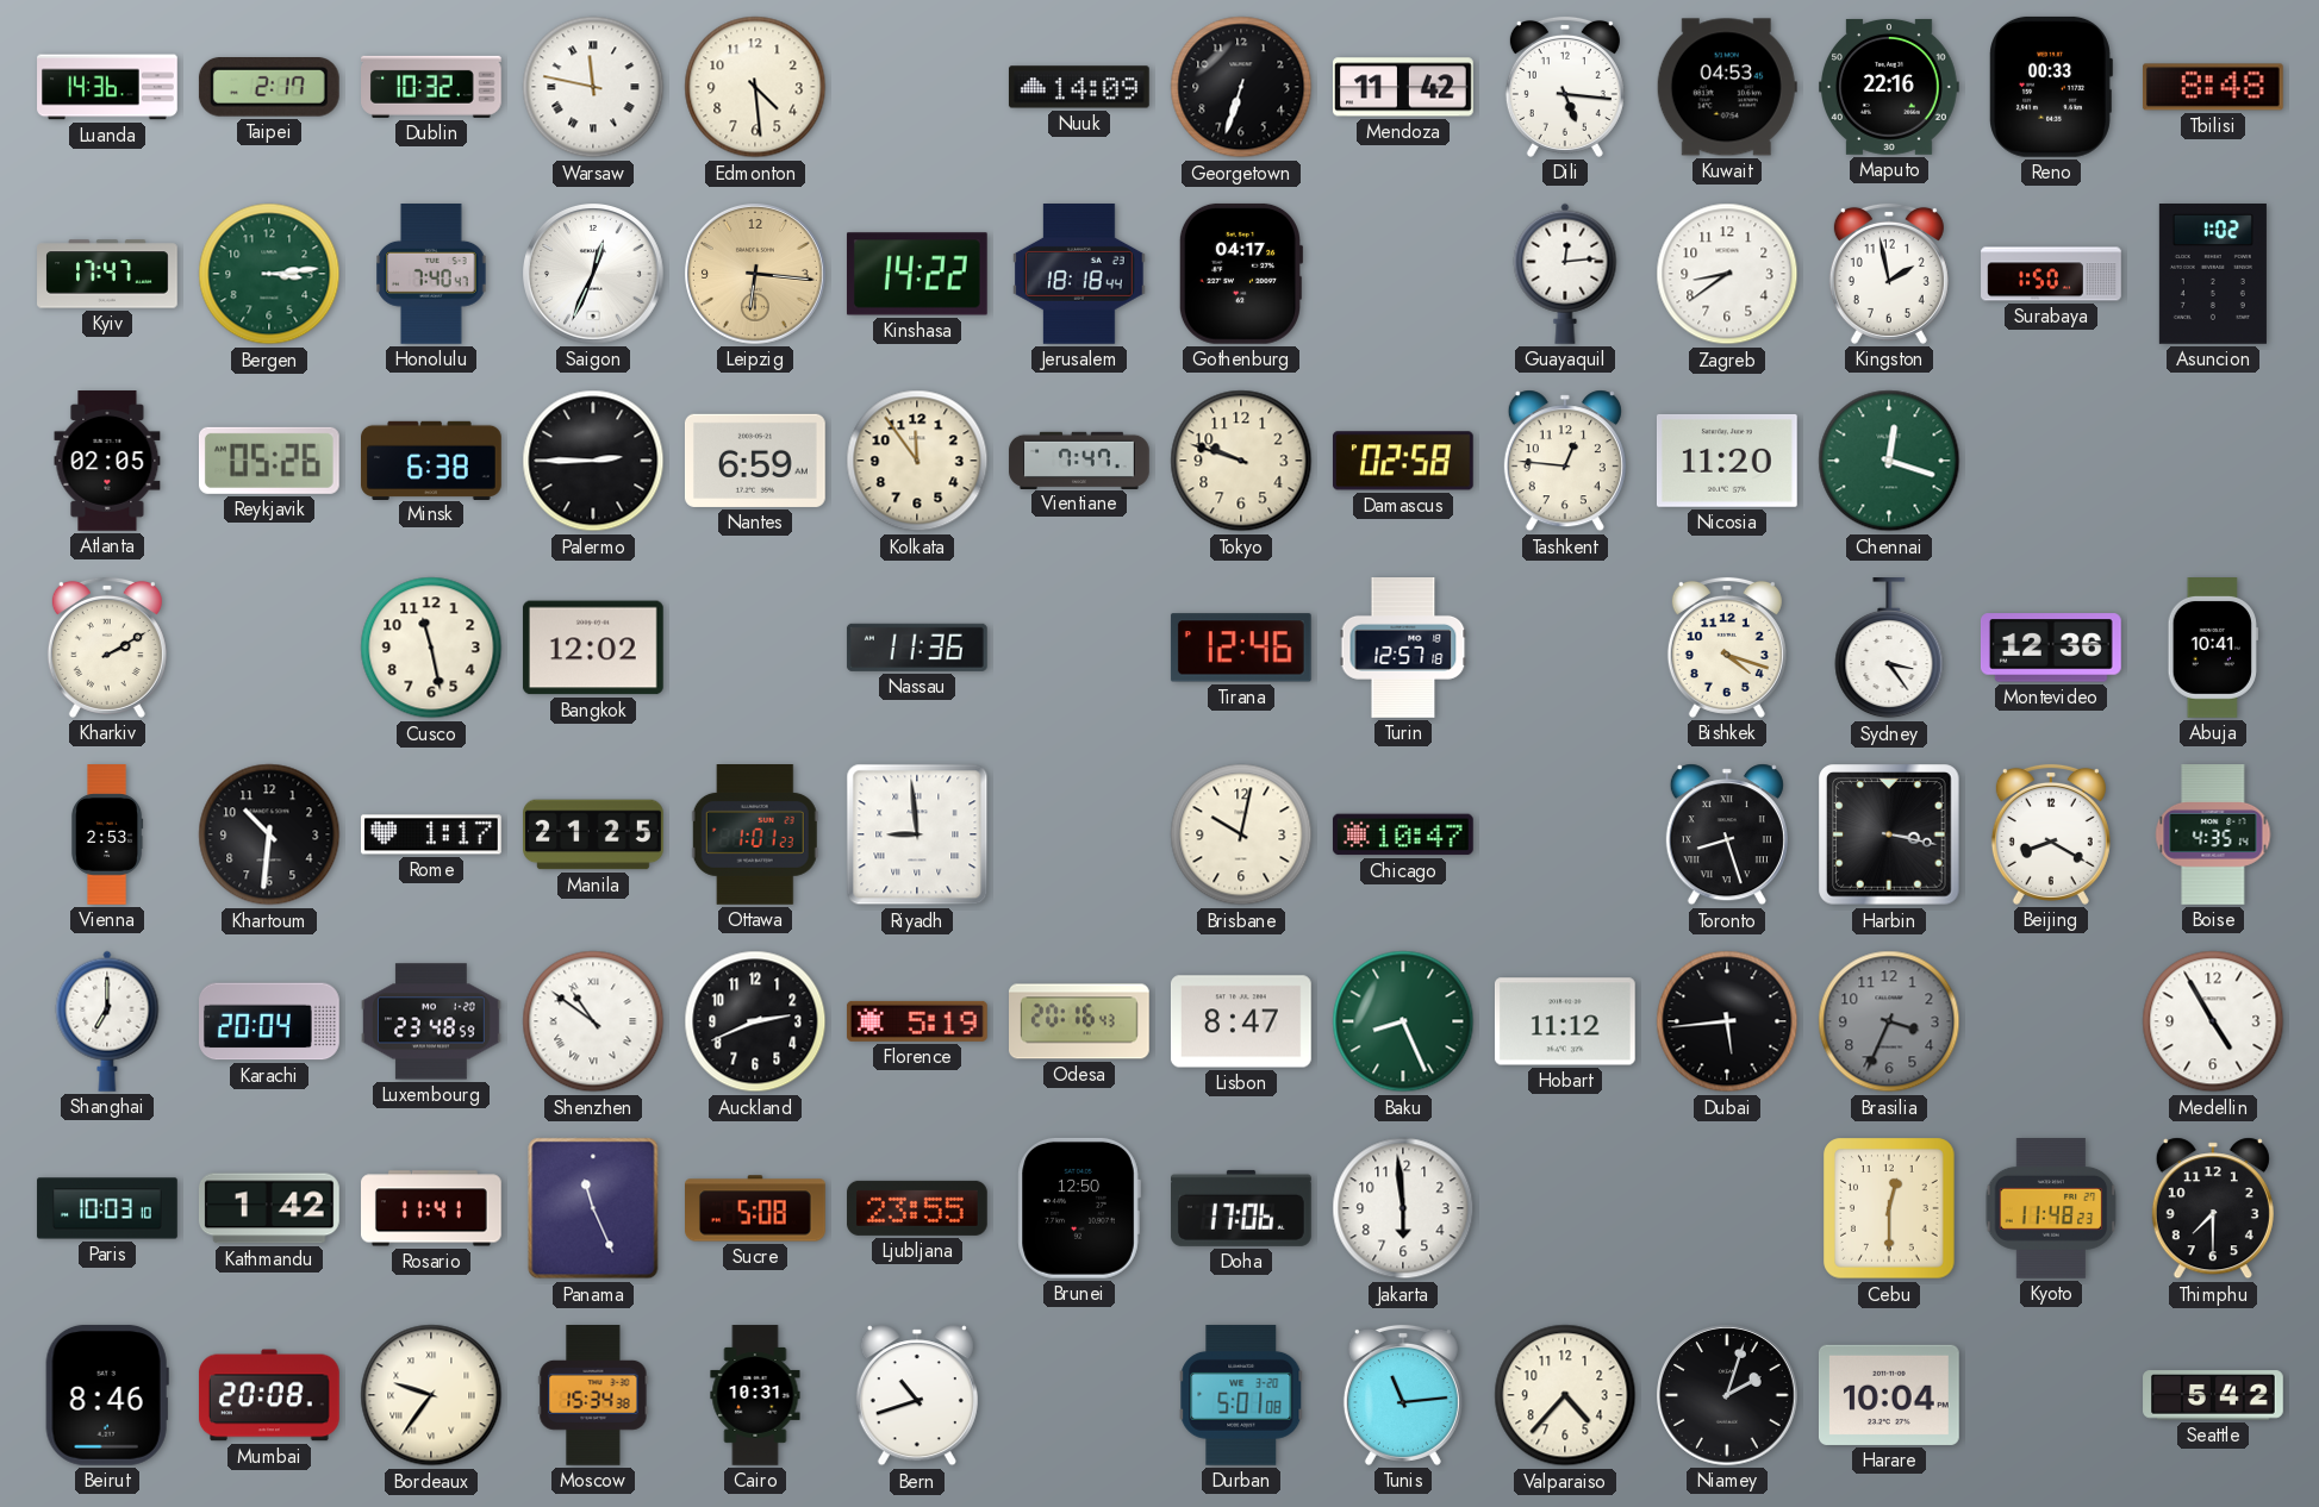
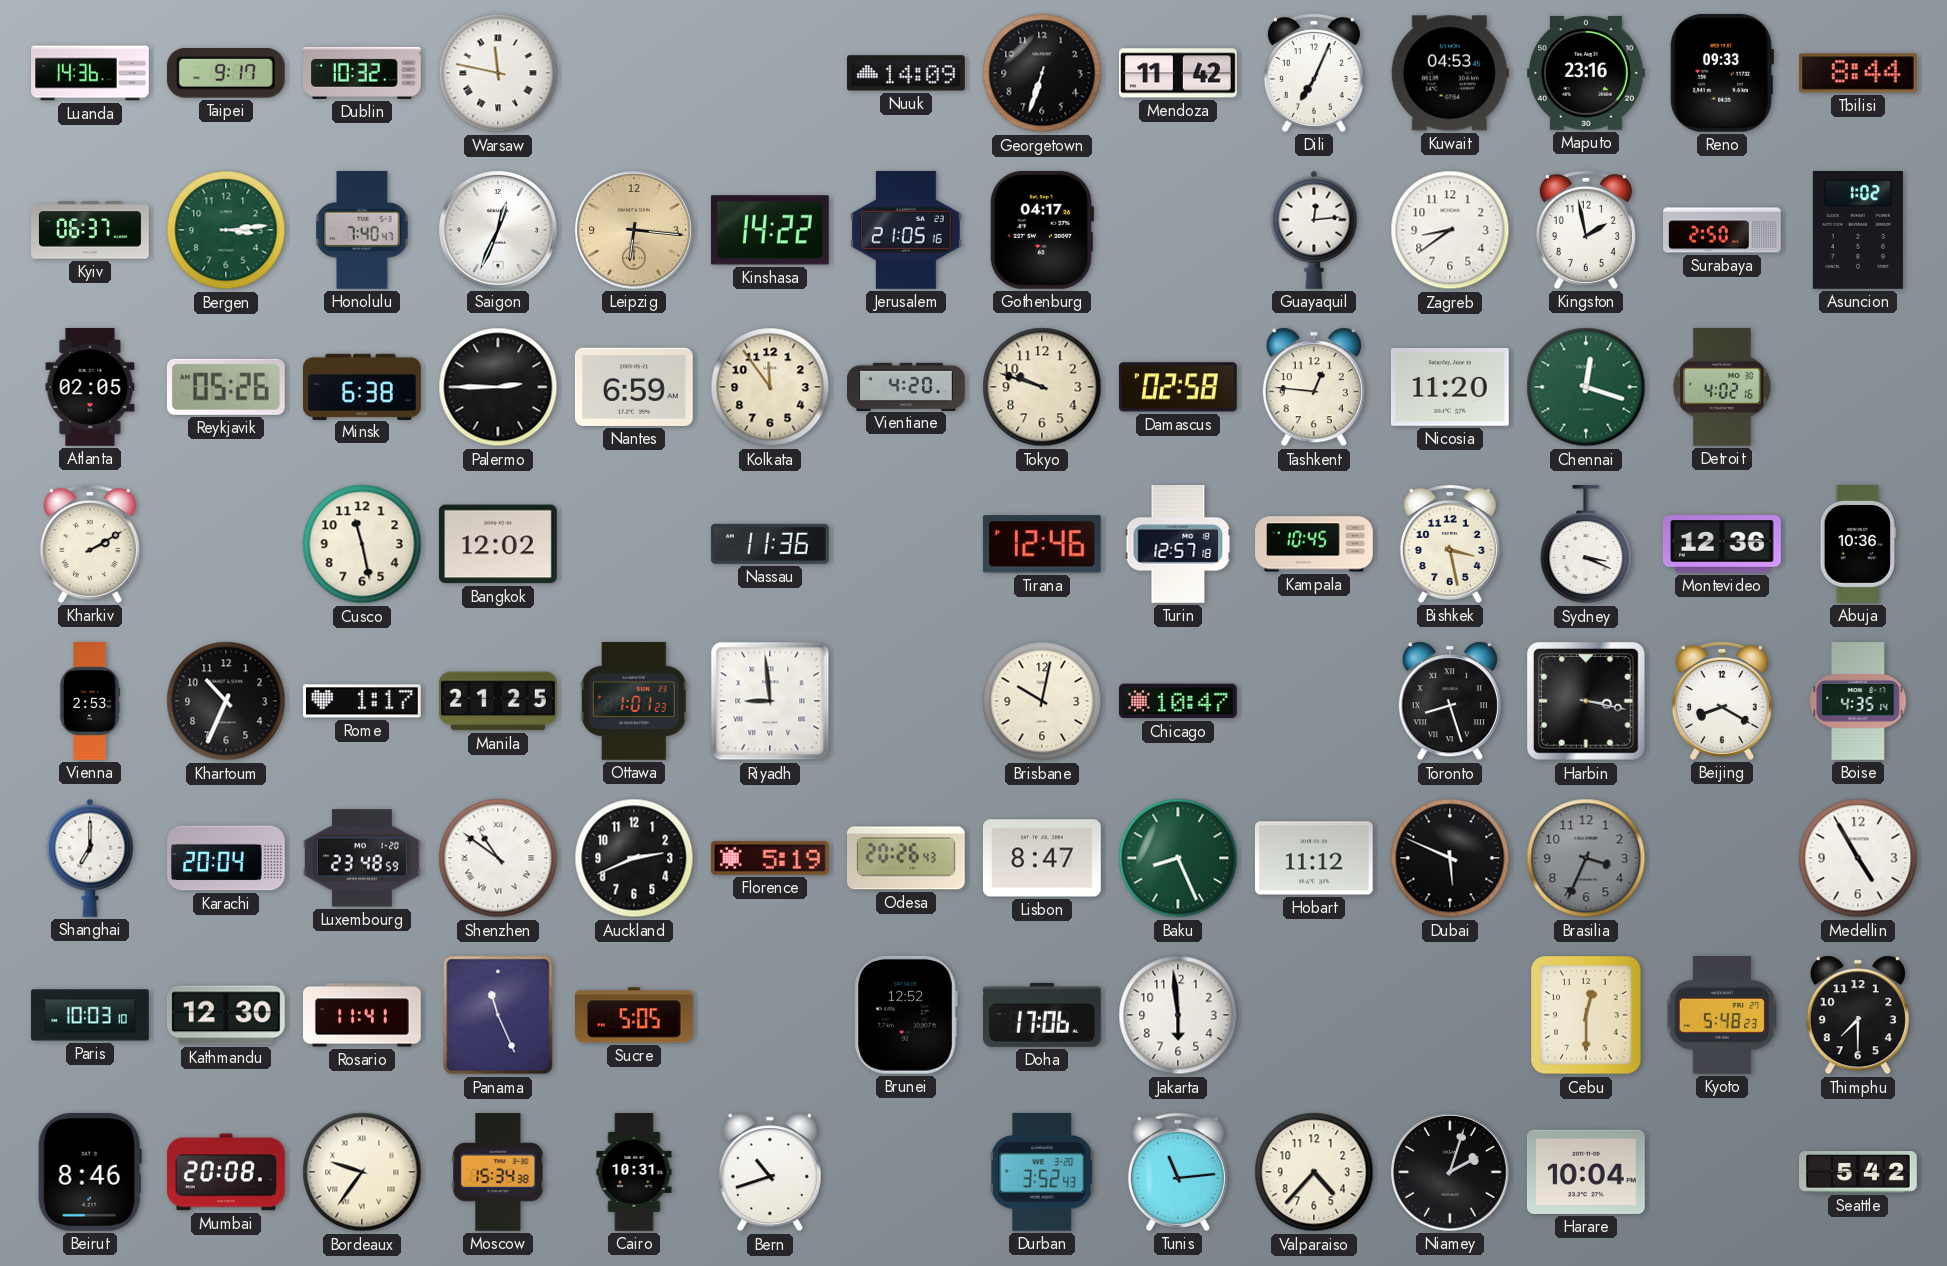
Taipei: 2:17 -> 9:17
Edmonton: 4:29 -> none
Dili: 5:16 -> 7:04
Maputo: 22:16 -> 23:16
Reno: 00:33 -> 09:33
Tbilisi: 8:48 -> 8:44
Kyiv: 17:47 -> 06:37
Jerusalem: 18:18 -> 21:05
Surabaya: 1:50 -> 2:50
Vientiane: 7:47 -> 4:20
Detroit: none -> 4:02
Kampala: none -> 10:45
Bishkek: 4:18 -> 3:28
Sydney: 3:24 -> 3:19
Abuja: 10:41 -> 10:36
Khartoum: 10:31 -> 10:34
Odesa: 20:16 -> 20:26
Dubai: 5:44 -> 5:49
Kathmandu: 1:42 -> 12:30
Sucre: 5:08 -> 5:05
Ljubljana: 23:55 -> none
Brunei: 12:50 -> 12:52
Kyoto: 11:48 -> 5:48
Durban: 5:01 -> 3:52
